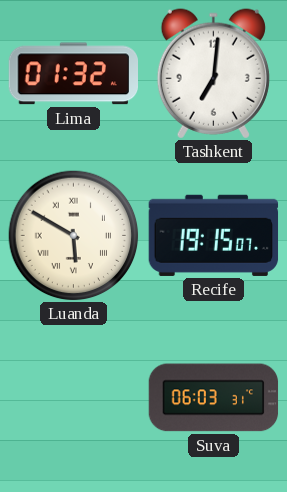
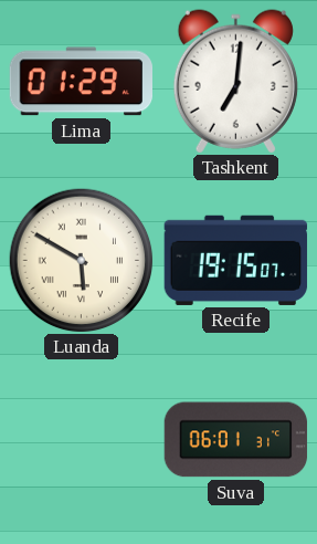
Lima: 01:32 -> 01:29
Suva: 06:03 -> 06:01
